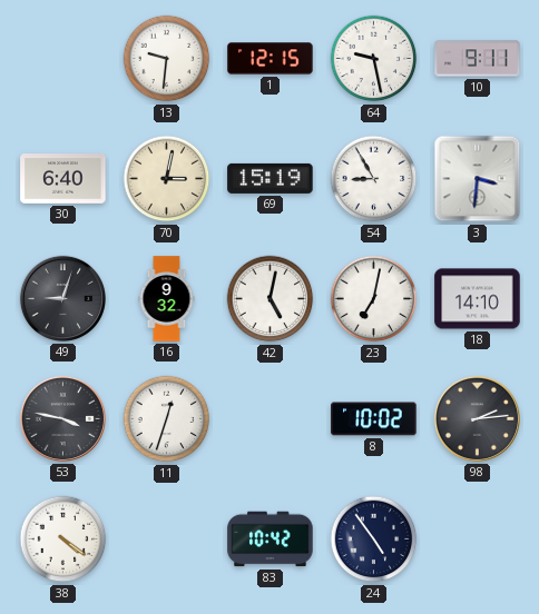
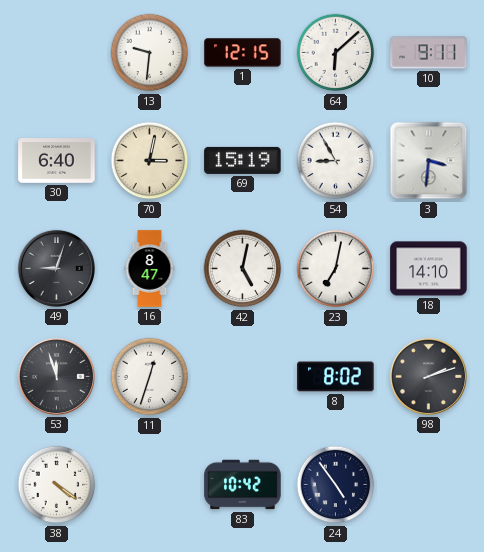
64: 9:28 -> 6:08
16: 9:32 -> 8:47
53: 3:47 -> 11:57
8: 10:02 -> 8:02
98: 2:14 -> 2:12
